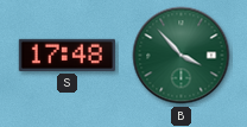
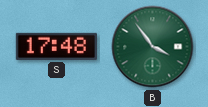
B: 3:53 -> 3:54
